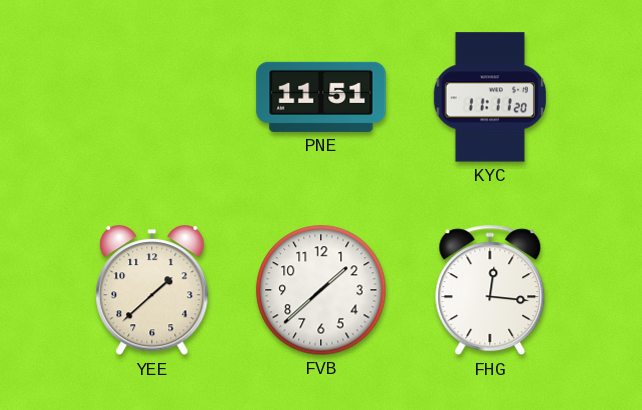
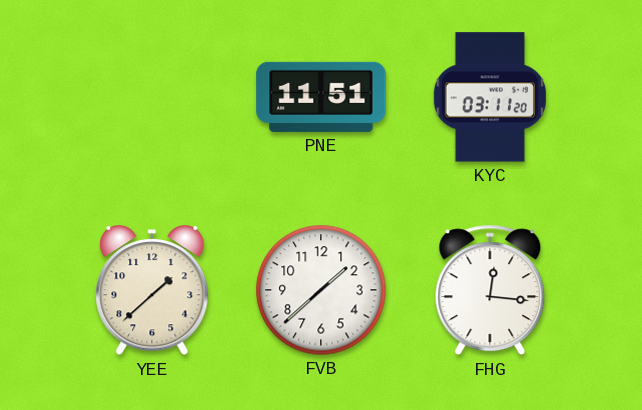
KYC: 11:11 -> 03:11
